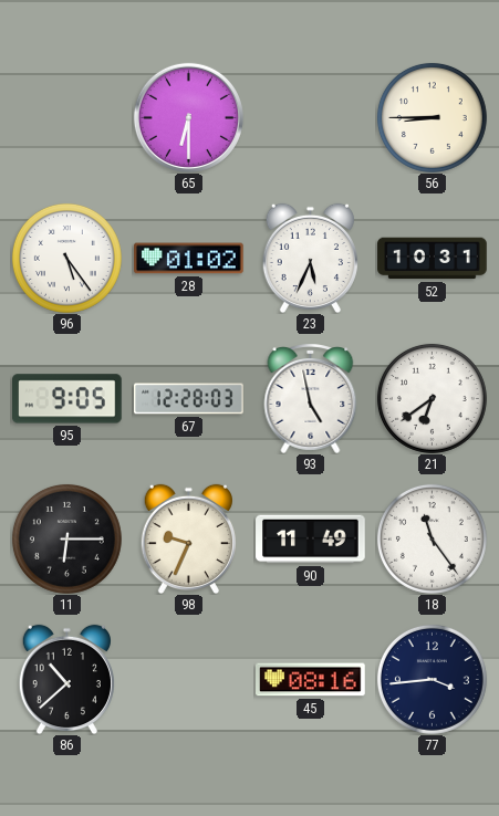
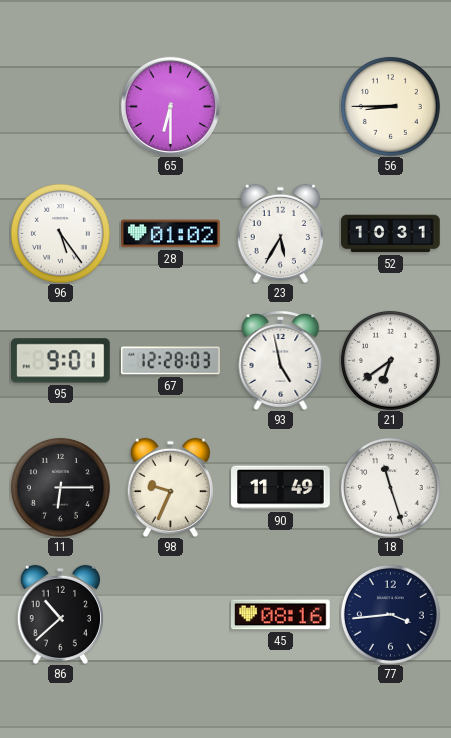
23: 5:34 -> 5:35
95: 9:05 -> 9:01
18: 11:24 -> 11:27
